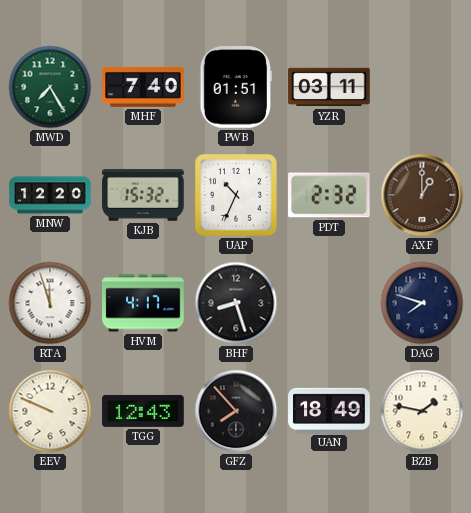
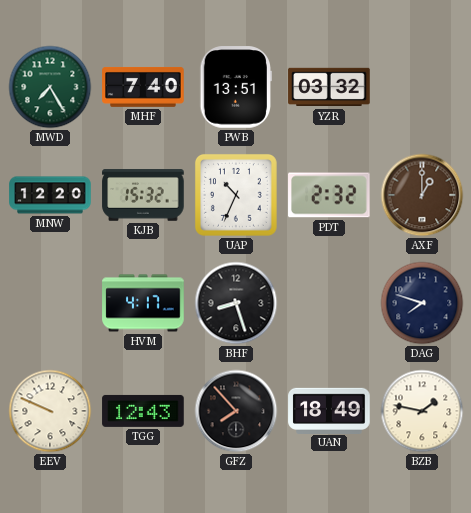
PWB: 01:51 -> 13:51
YZR: 03:11 -> 03:32
RTA: 11:57 -> none
